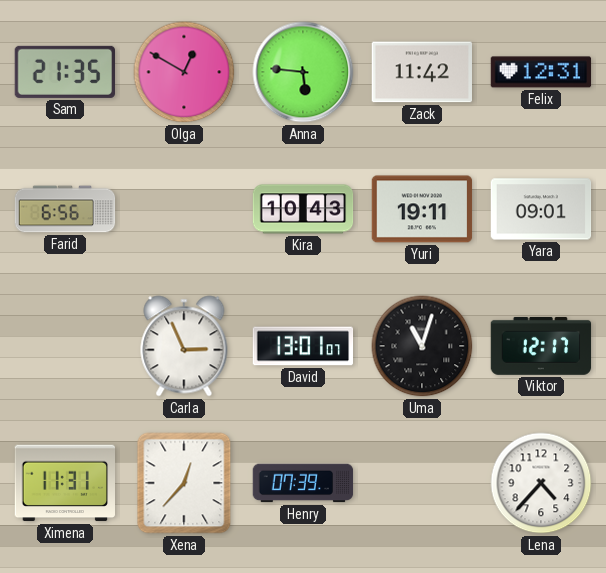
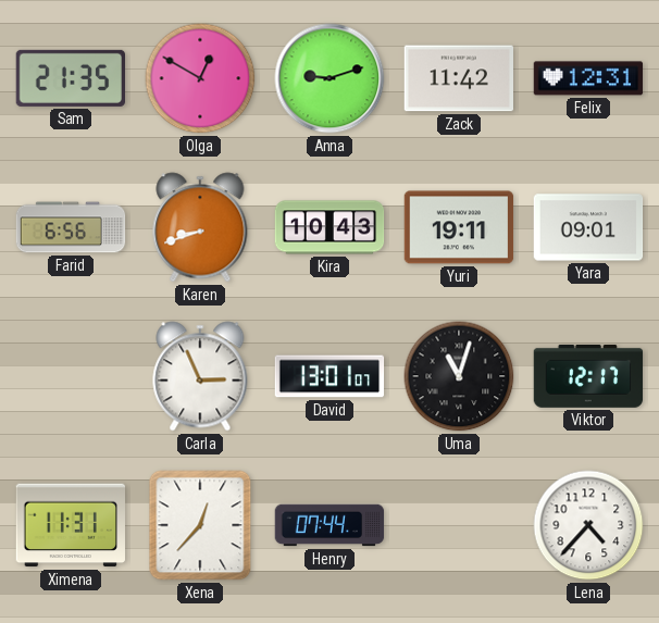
Anna: 5:46 -> 9:12
Karen: none -> 8:42
Henry: 07:39 -> 07:44
